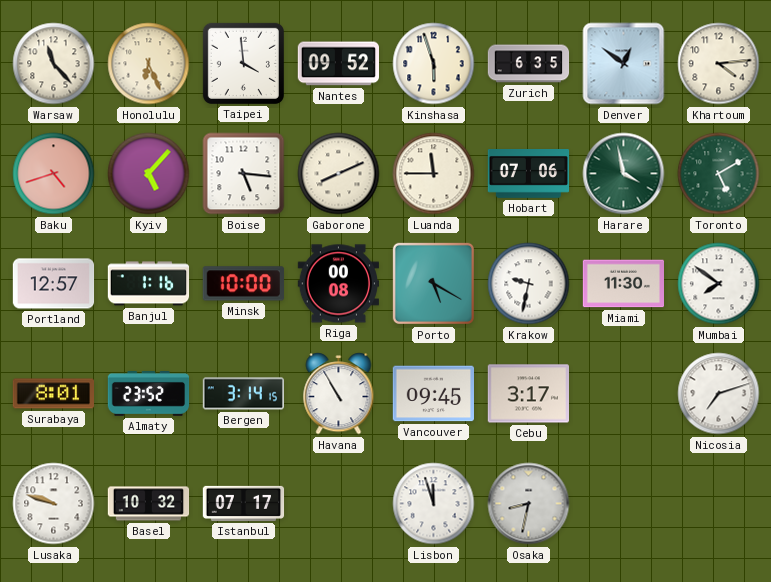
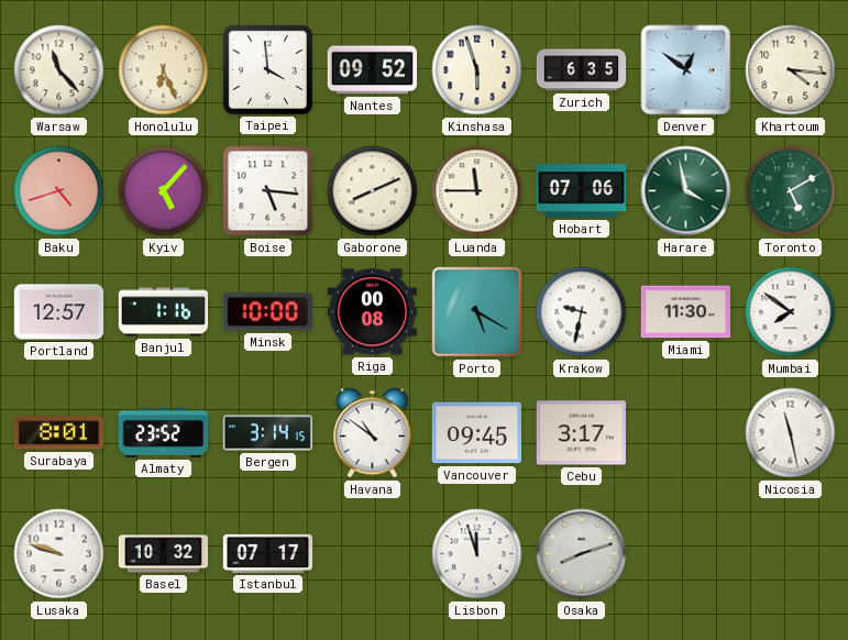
Khartoum: 4:14 -> 4:16
Havana: 10:55 -> 10:51
Nicosia: 7:12 -> 11:28
Osaka: 8:32 -> 8:12
